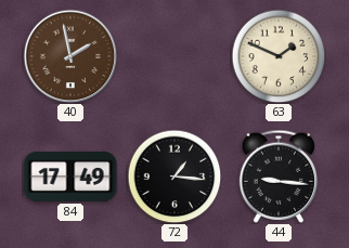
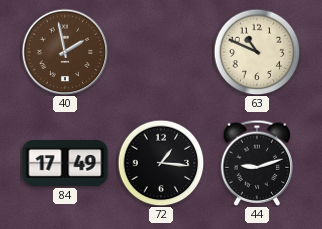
63: 1:49 -> 10:49
44: 9:16 -> 9:12
